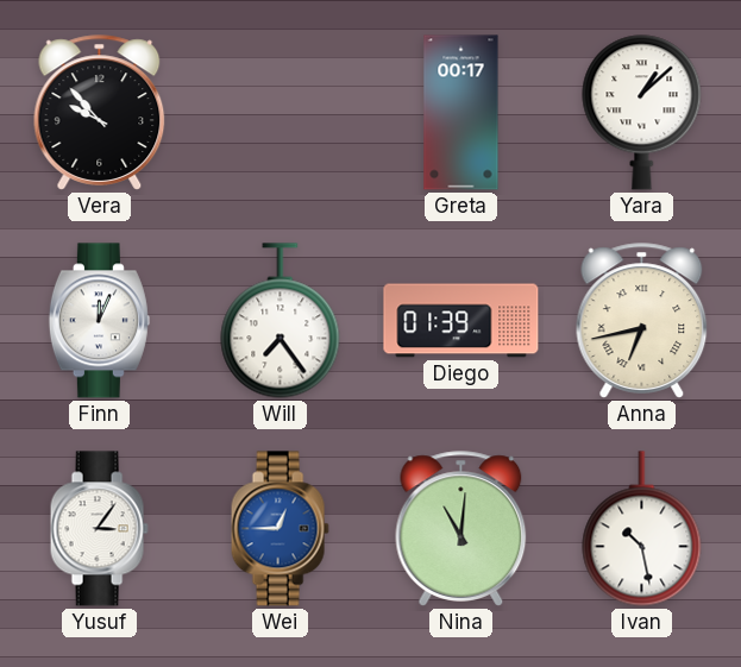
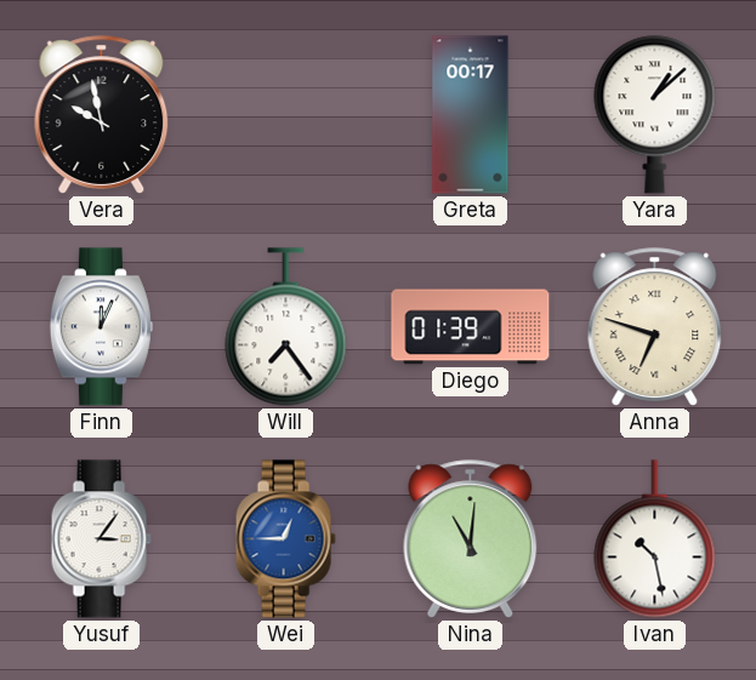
Vera: 9:53 -> 9:58
Anna: 6:43 -> 6:48
